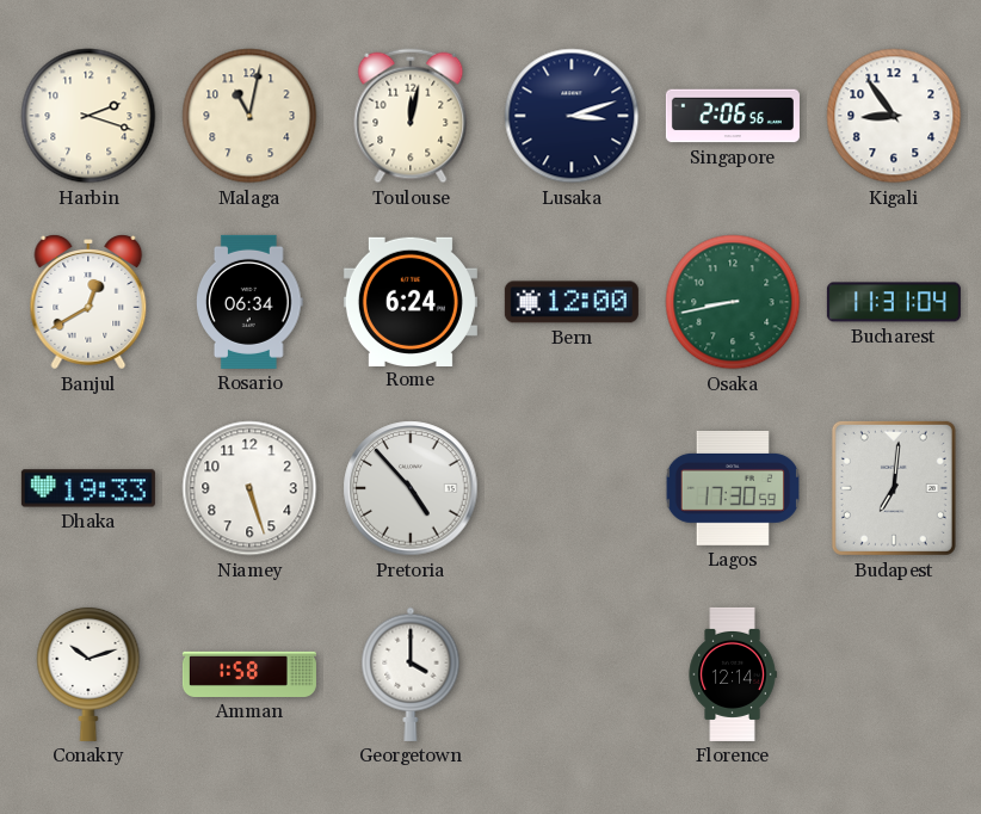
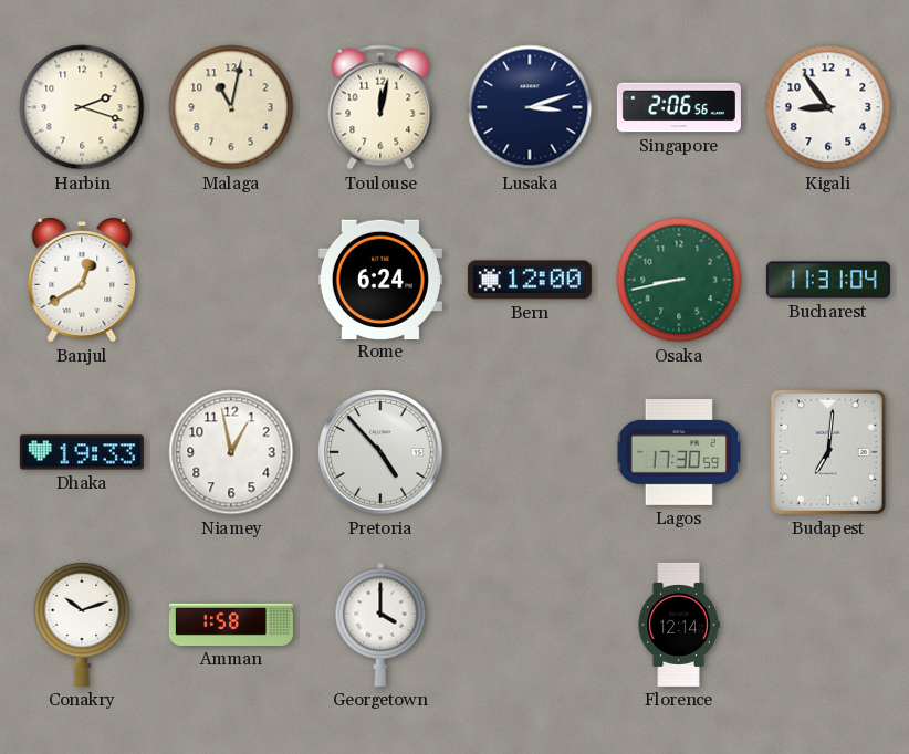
Rosario: 06:34 -> none
Niamey: 5:27 -> 12:58
